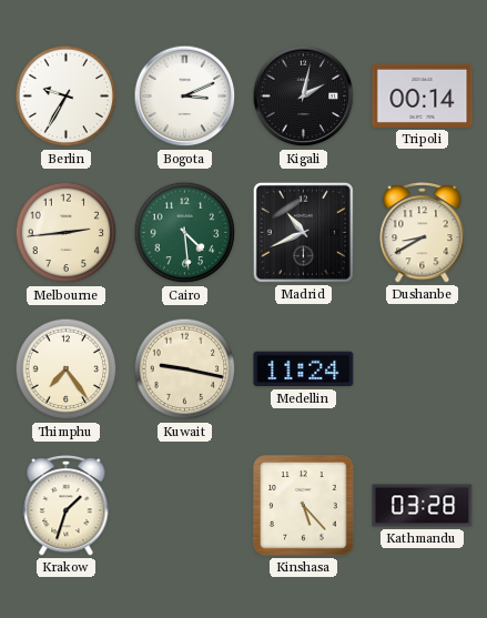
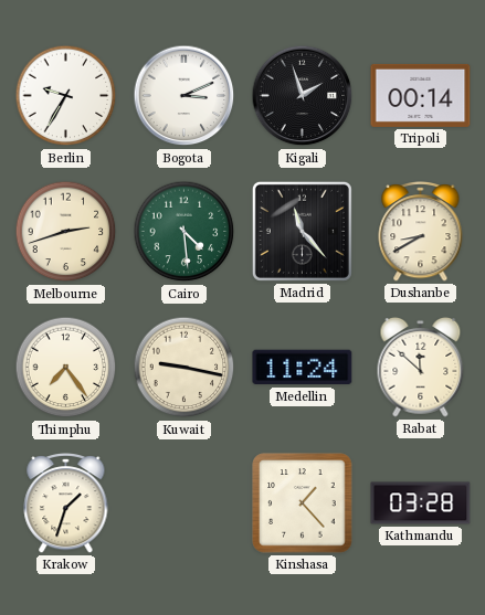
Kigali: 2:02 -> 1:57
Melbourne: 2:44 -> 2:42
Madrid: 10:41 -> 11:23
Rabat: none -> 11:52
Kinshasa: 5:23 -> 1:23
